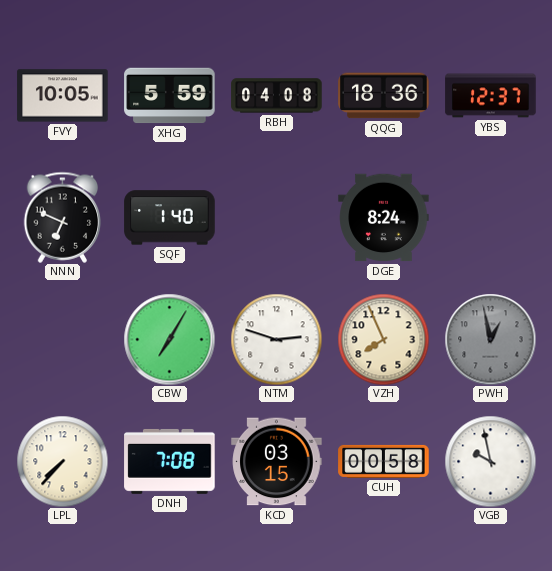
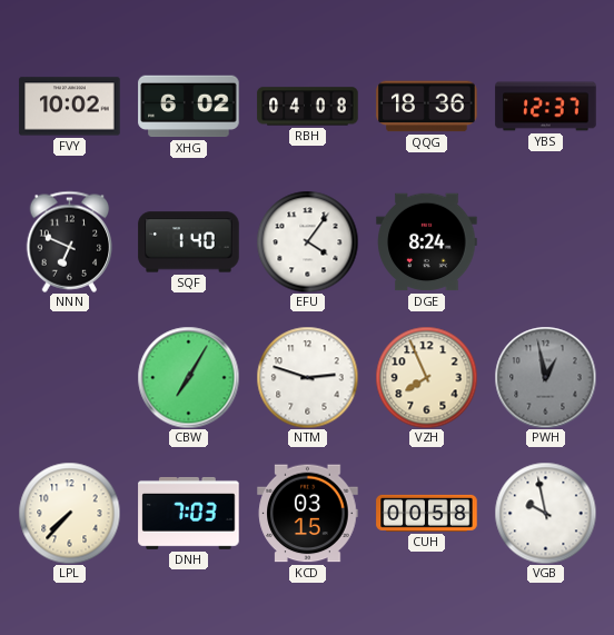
FVY: 10:05 -> 10:02
XHG: 5:59 -> 6:02
EFU: none -> 4:06
DNH: 7:08 -> 7:03
